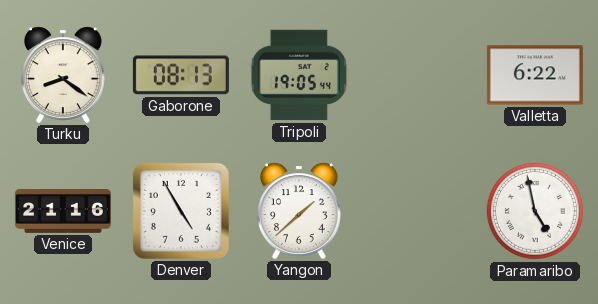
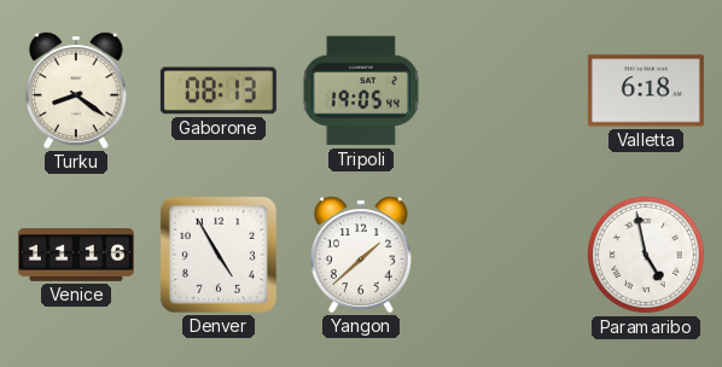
Valletta: 6:22 -> 6:18
Venice: 21:16 -> 11:16
